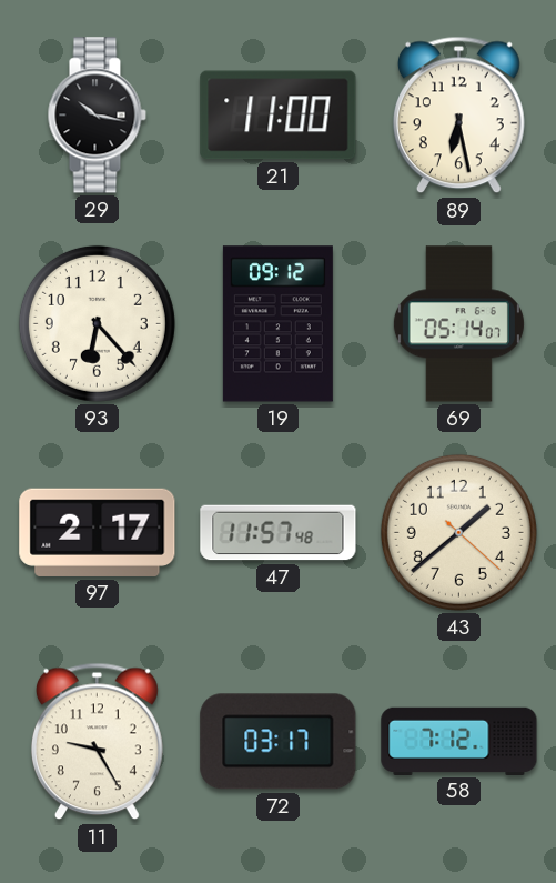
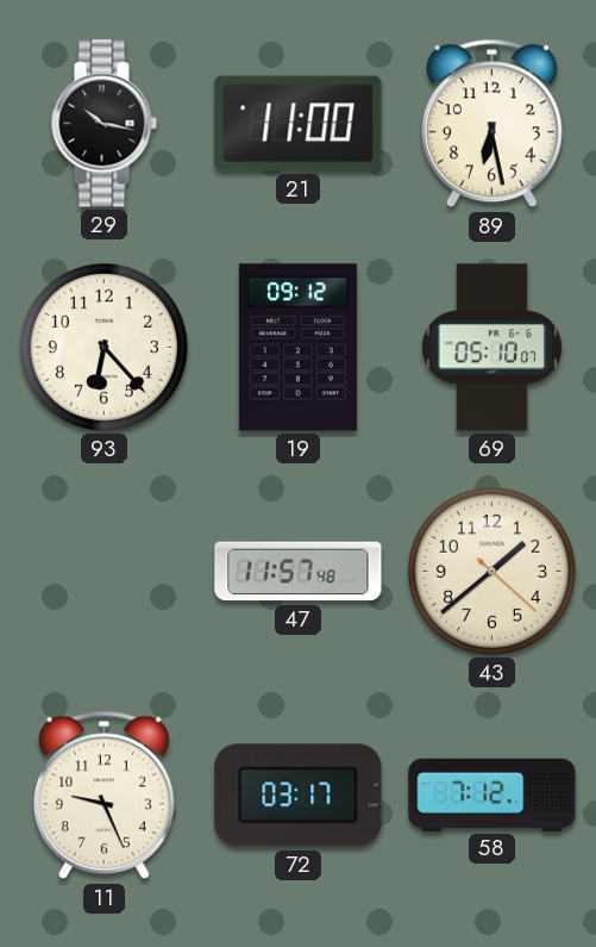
69: 05:14 -> 05:10
97: 2:17 -> none
11: 9:25 -> 9:26
